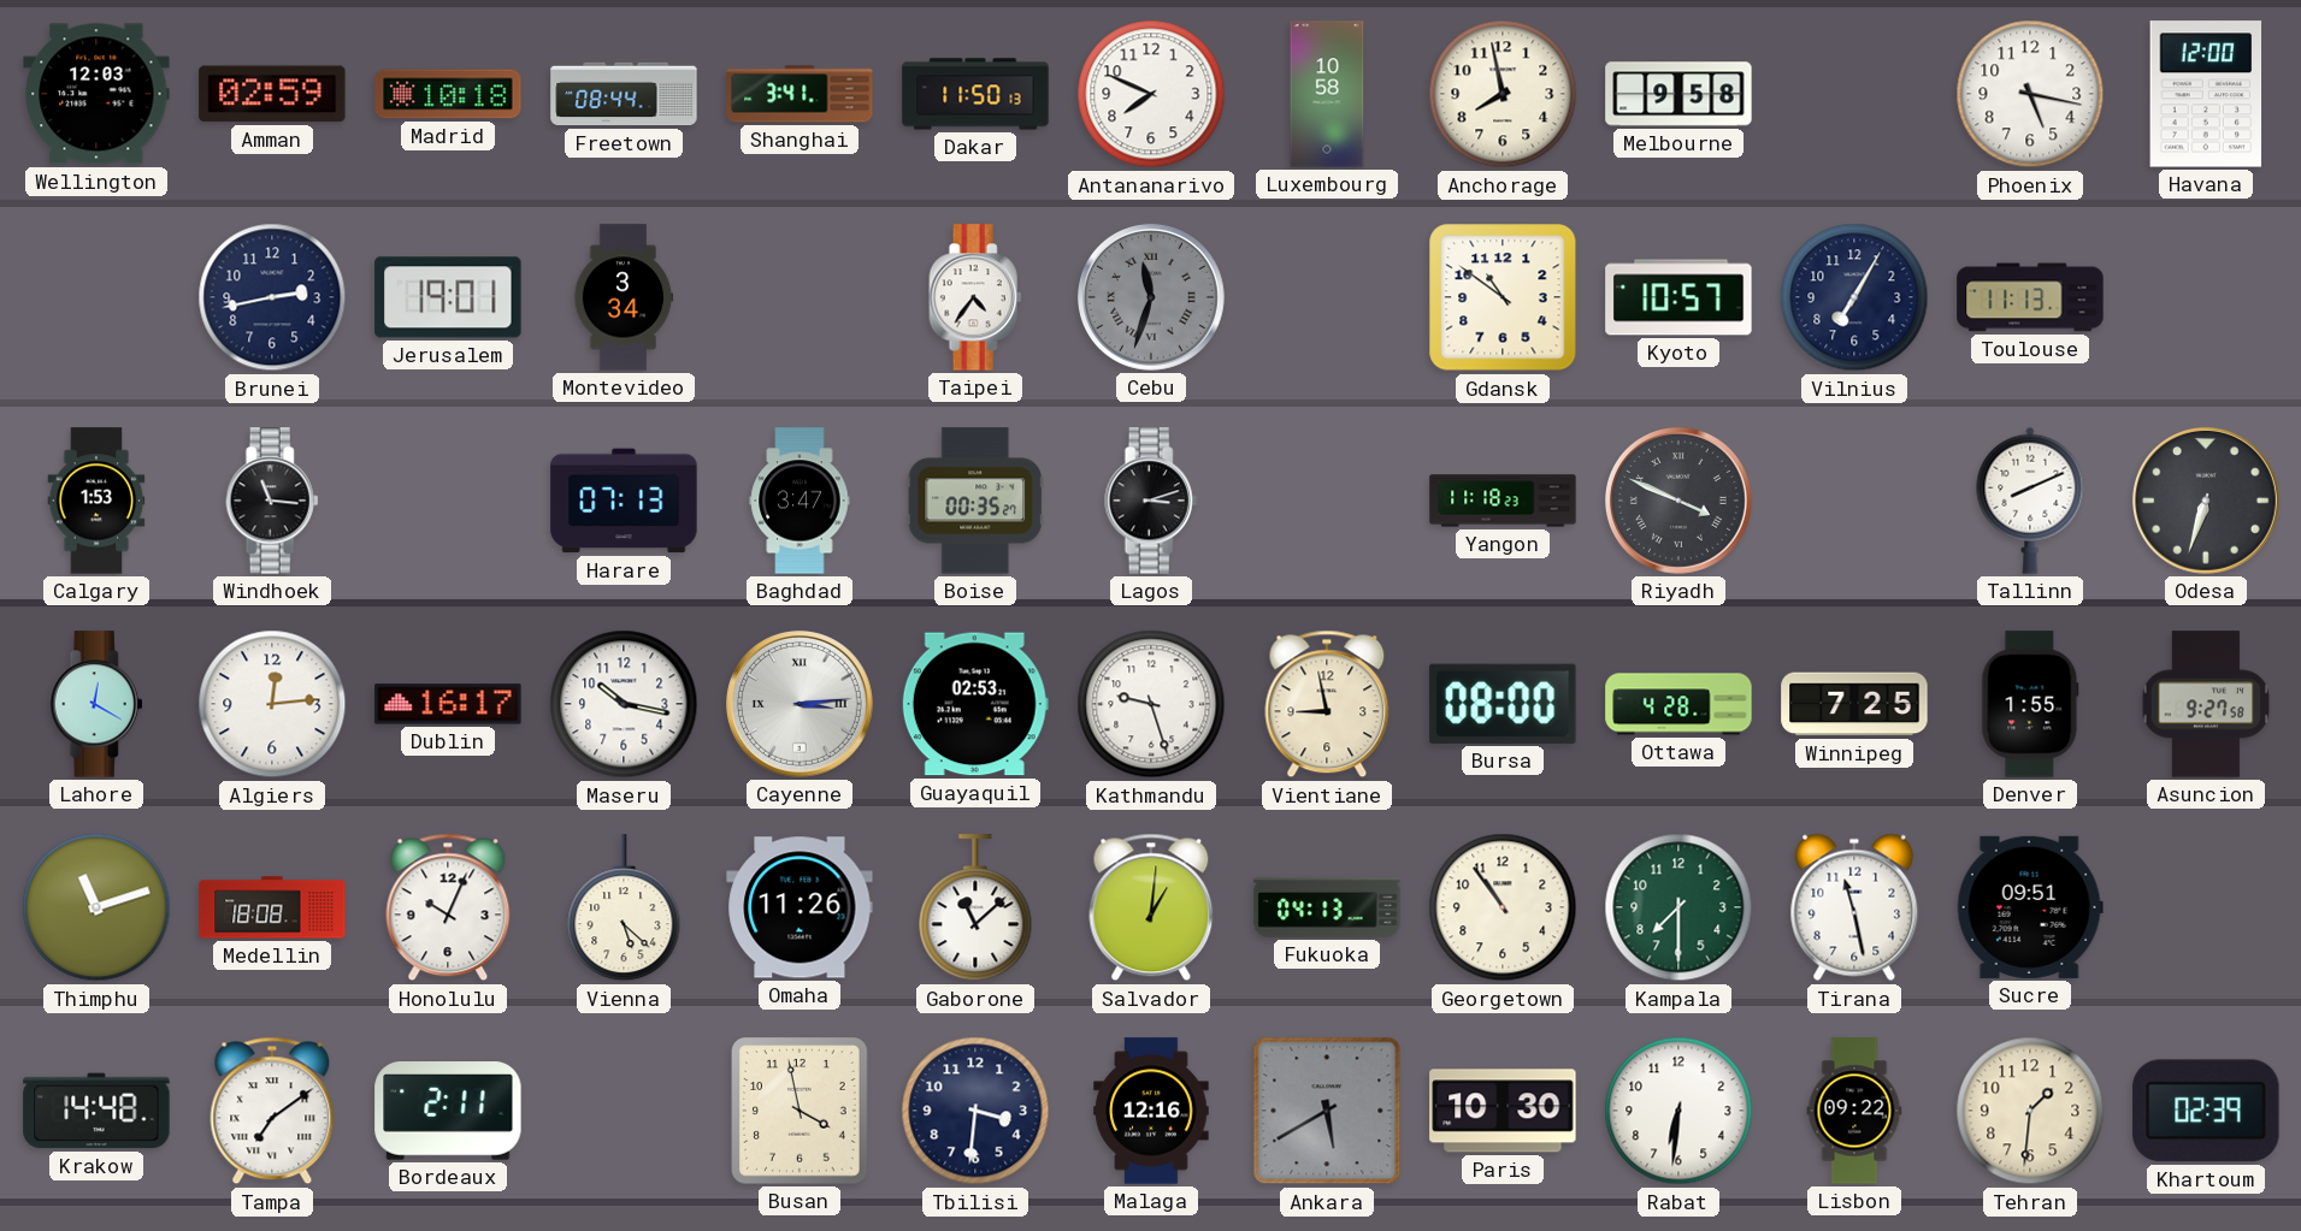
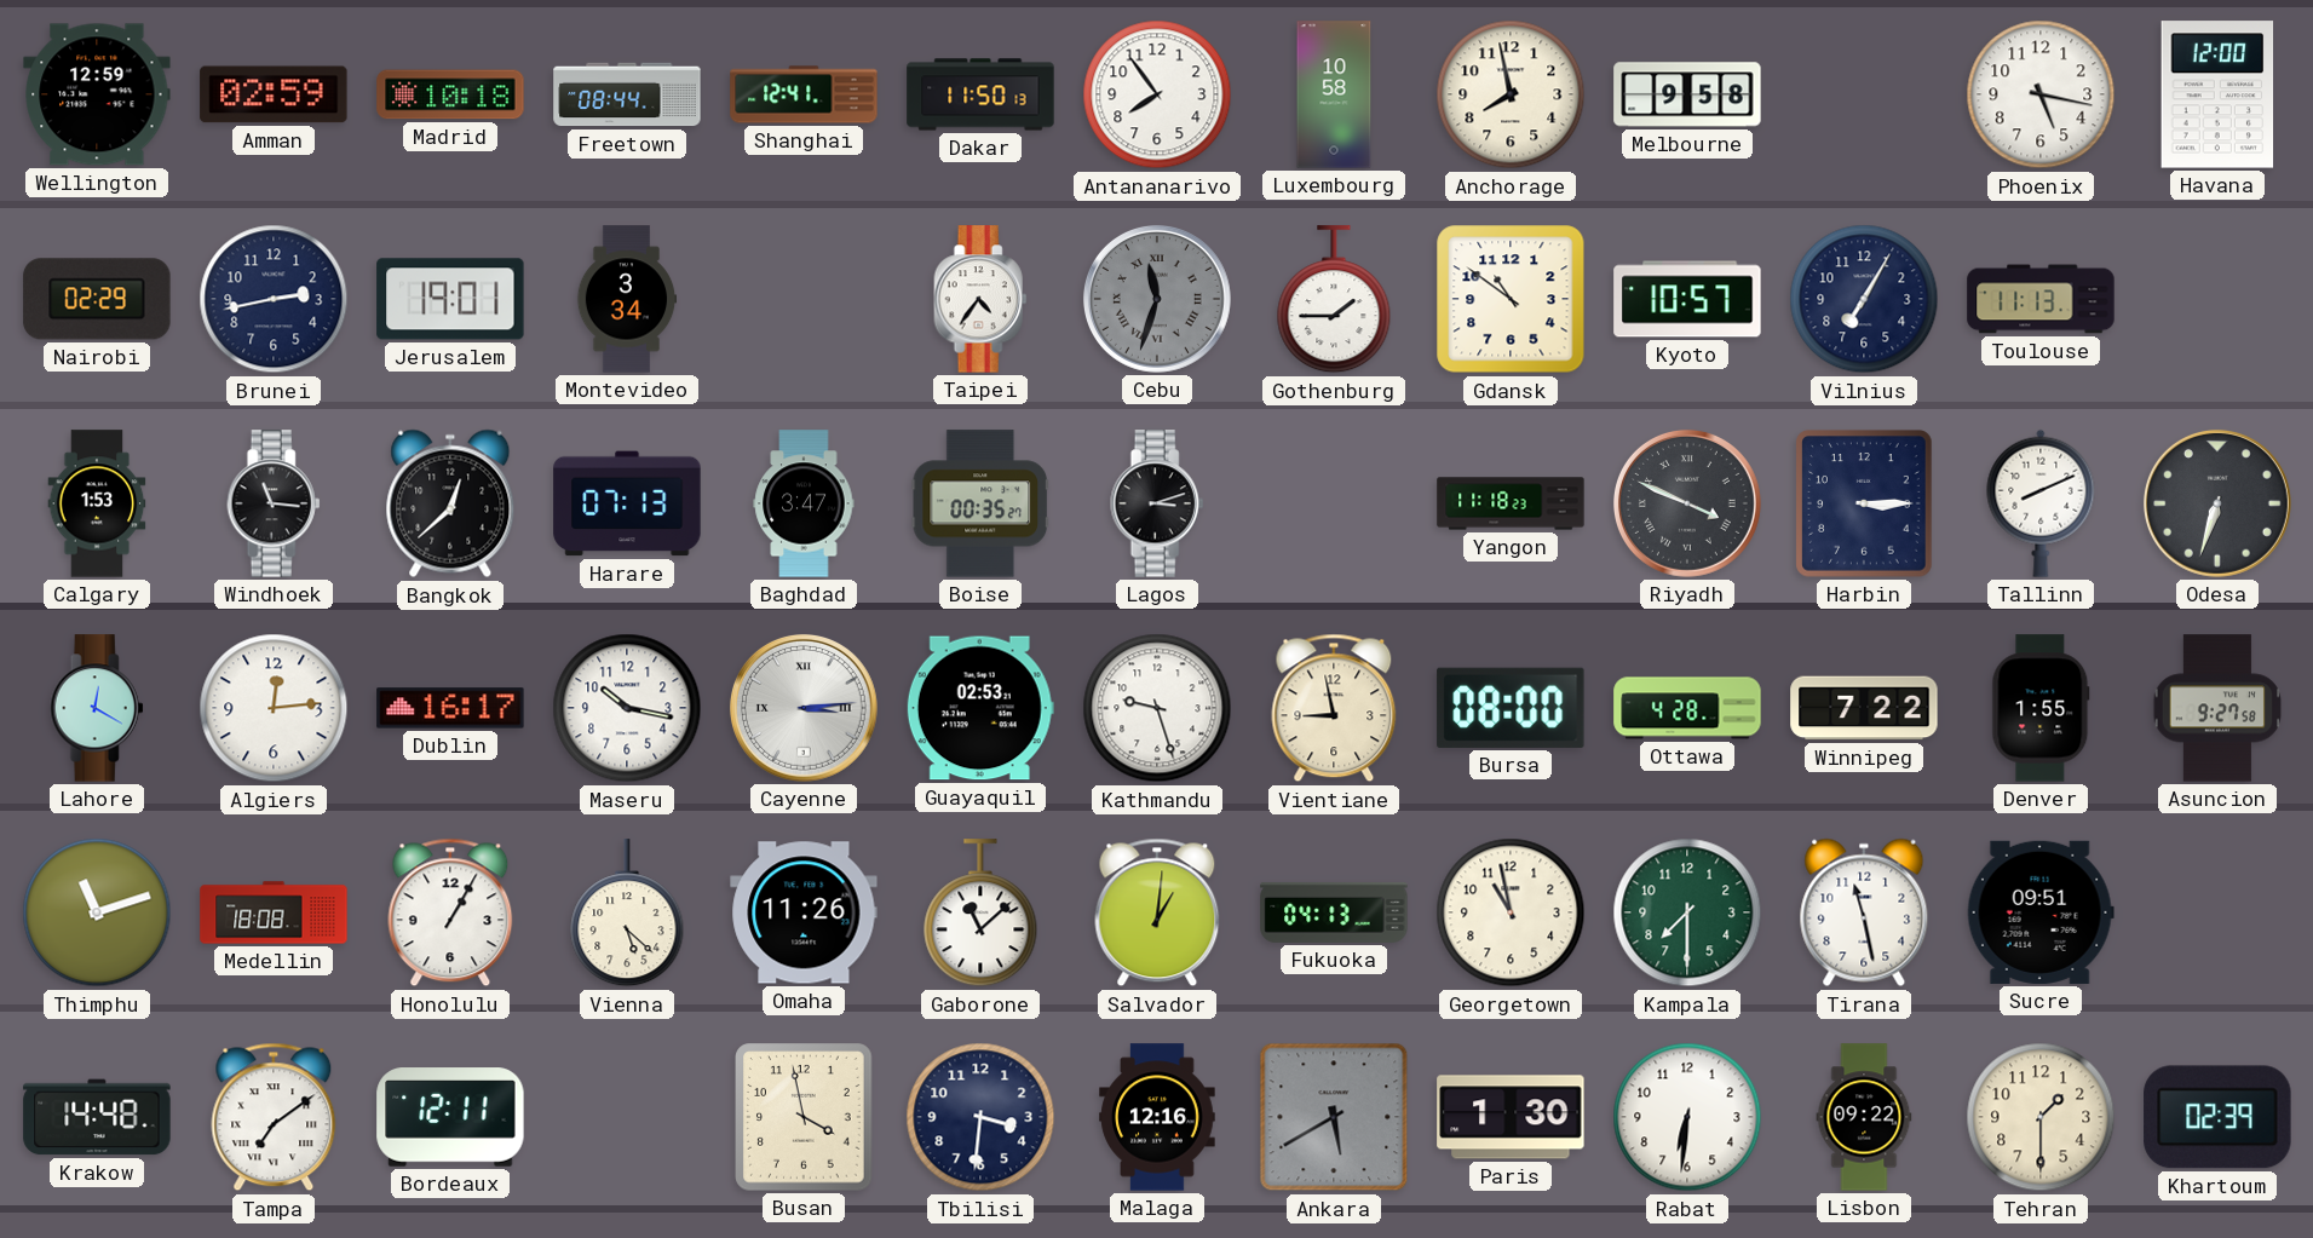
Wellington: 12:03 -> 12:59
Shanghai: 3:41 -> 12:41
Antananarivo: 7:49 -> 7:54
Nairobi: none -> 02:29
Gothenburg: none -> 1:45
Bangkok: none -> 12:38
Harbin: none -> 3:15
Winnipeg: 7:25 -> 7:22
Honolulu: 10:04 -> 1:05
Georgetown: 10:54 -> 10:58
Bordeaux: 2:11 -> 12:11
Paris: 10:30 -> 1:30
Tehran: 1:31 -> 1:30
